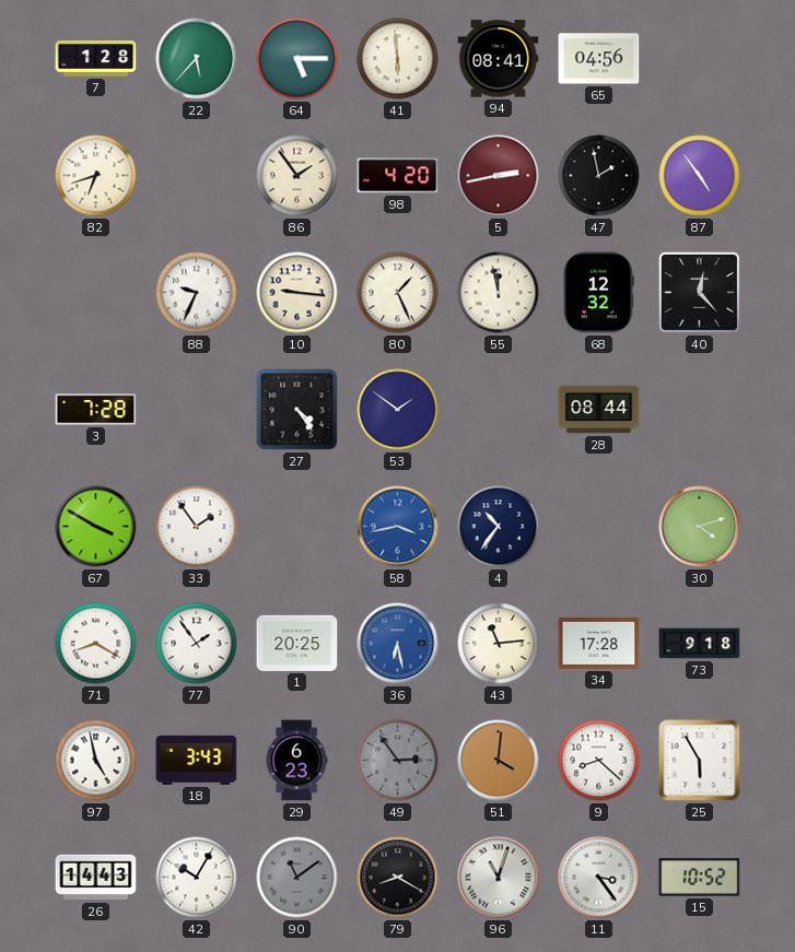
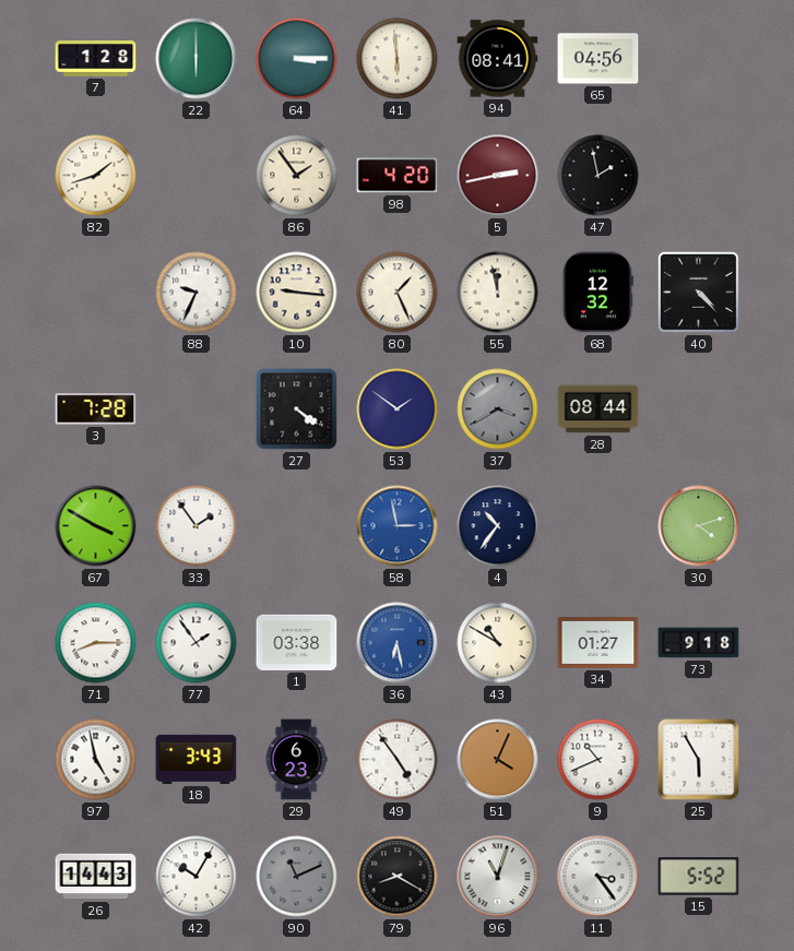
22: 5:37 -> 6:00
64: 5:15 -> 3:15
82: 6:42 -> 1:42
87: 4:54 -> none
40: 12:23 -> 4:23
27: 4:24 -> 4:21
37: none -> 3:40
58: 3:43 -> 2:58
71: 8:20 -> 8:15
1: 20:25 -> 03:38
43: 11:14 -> 10:50
34: 17:28 -> 01:27
49: 2:54 -> 4:54
49 dial: grey -> white
51: 4:01 -> 4:04
9: 8:22 -> 10:41
90: 11:09 -> 11:11
15: 10:52 -> 5:52
